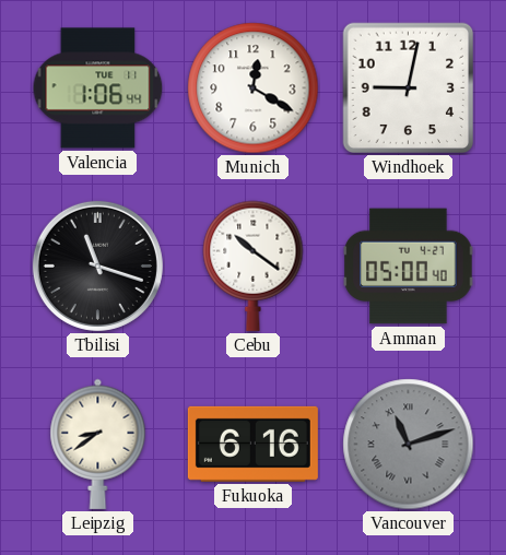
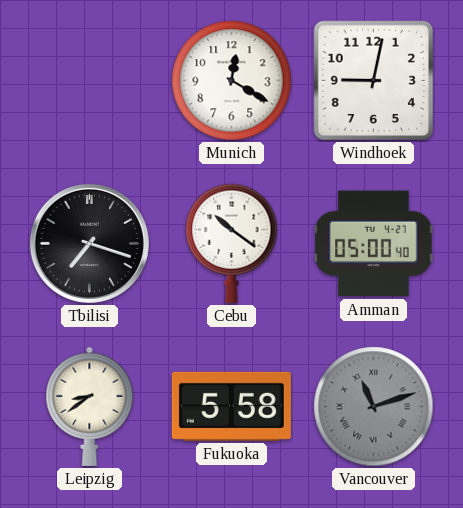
Valencia: 1:06 -> none
Tbilisi: 11:18 -> 7:18
Fukuoka: 6:16 -> 5:58
